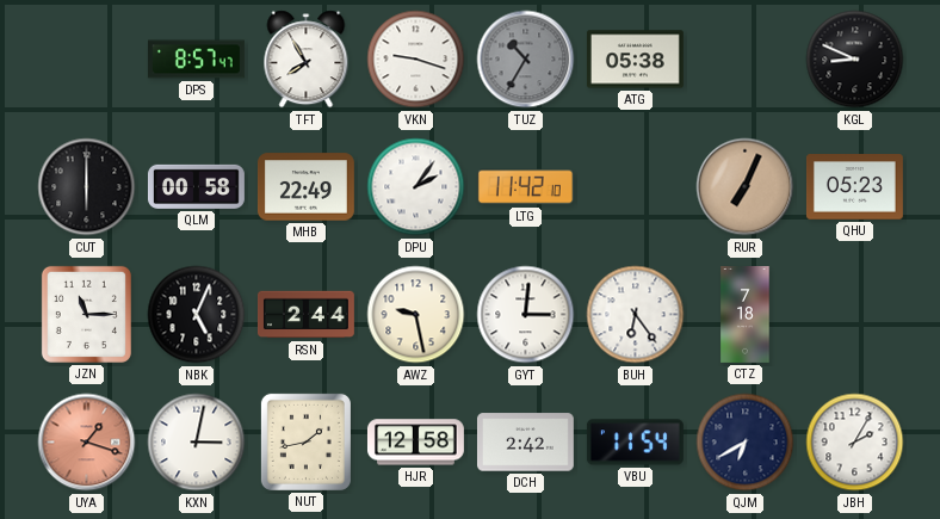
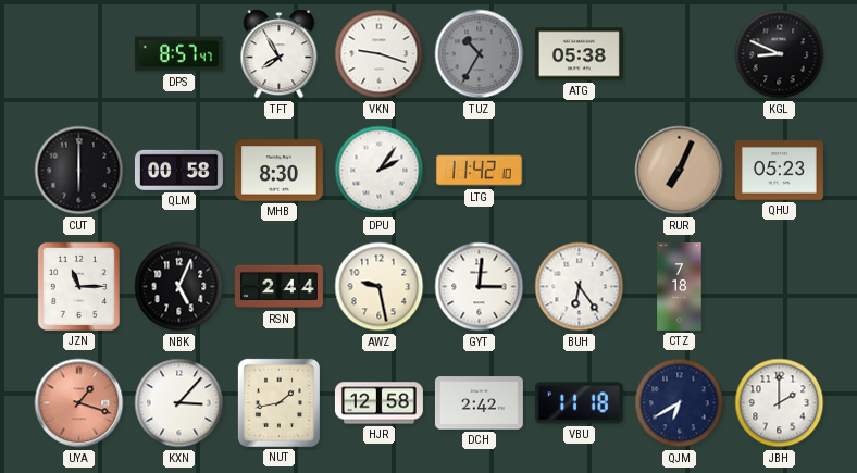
MHB: 22:49 -> 8:30
KXN: 3:02 -> 3:07
VBU: 11:54 -> 11:18
JBH: 2:05 -> 2:00
